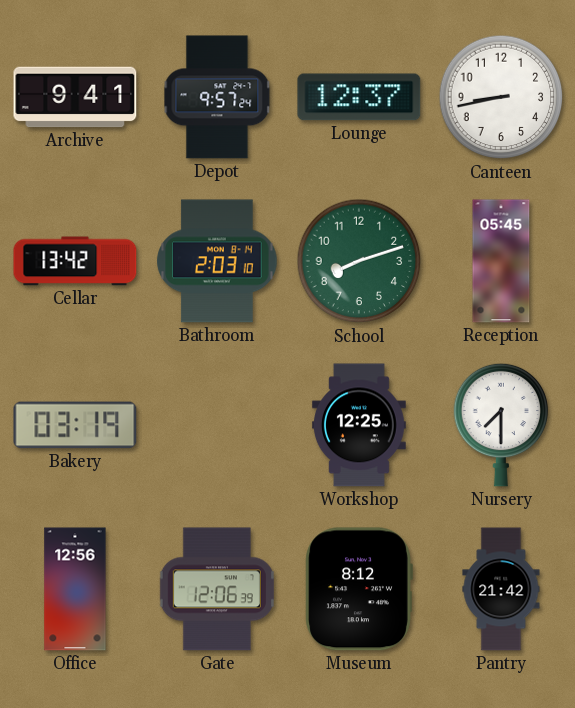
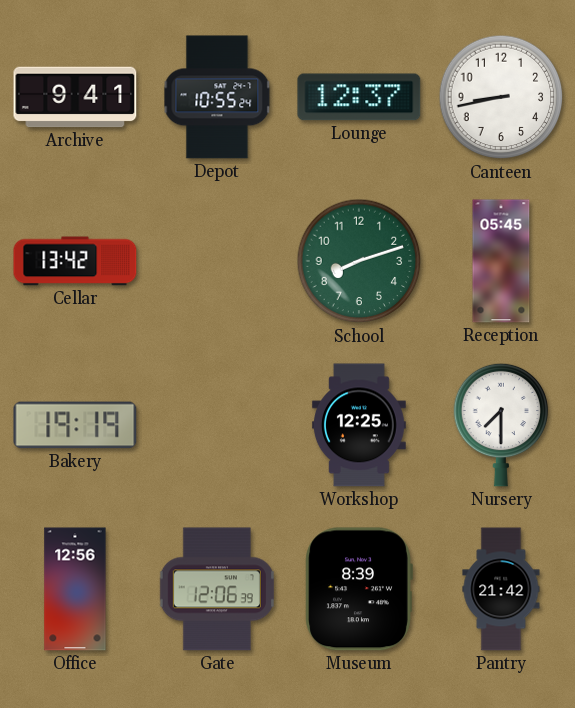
Depot: 9:57 -> 10:55
Bathroom: 2:03 -> none
Bakery: 03:19 -> 19:19
Museum: 8:12 -> 8:39
